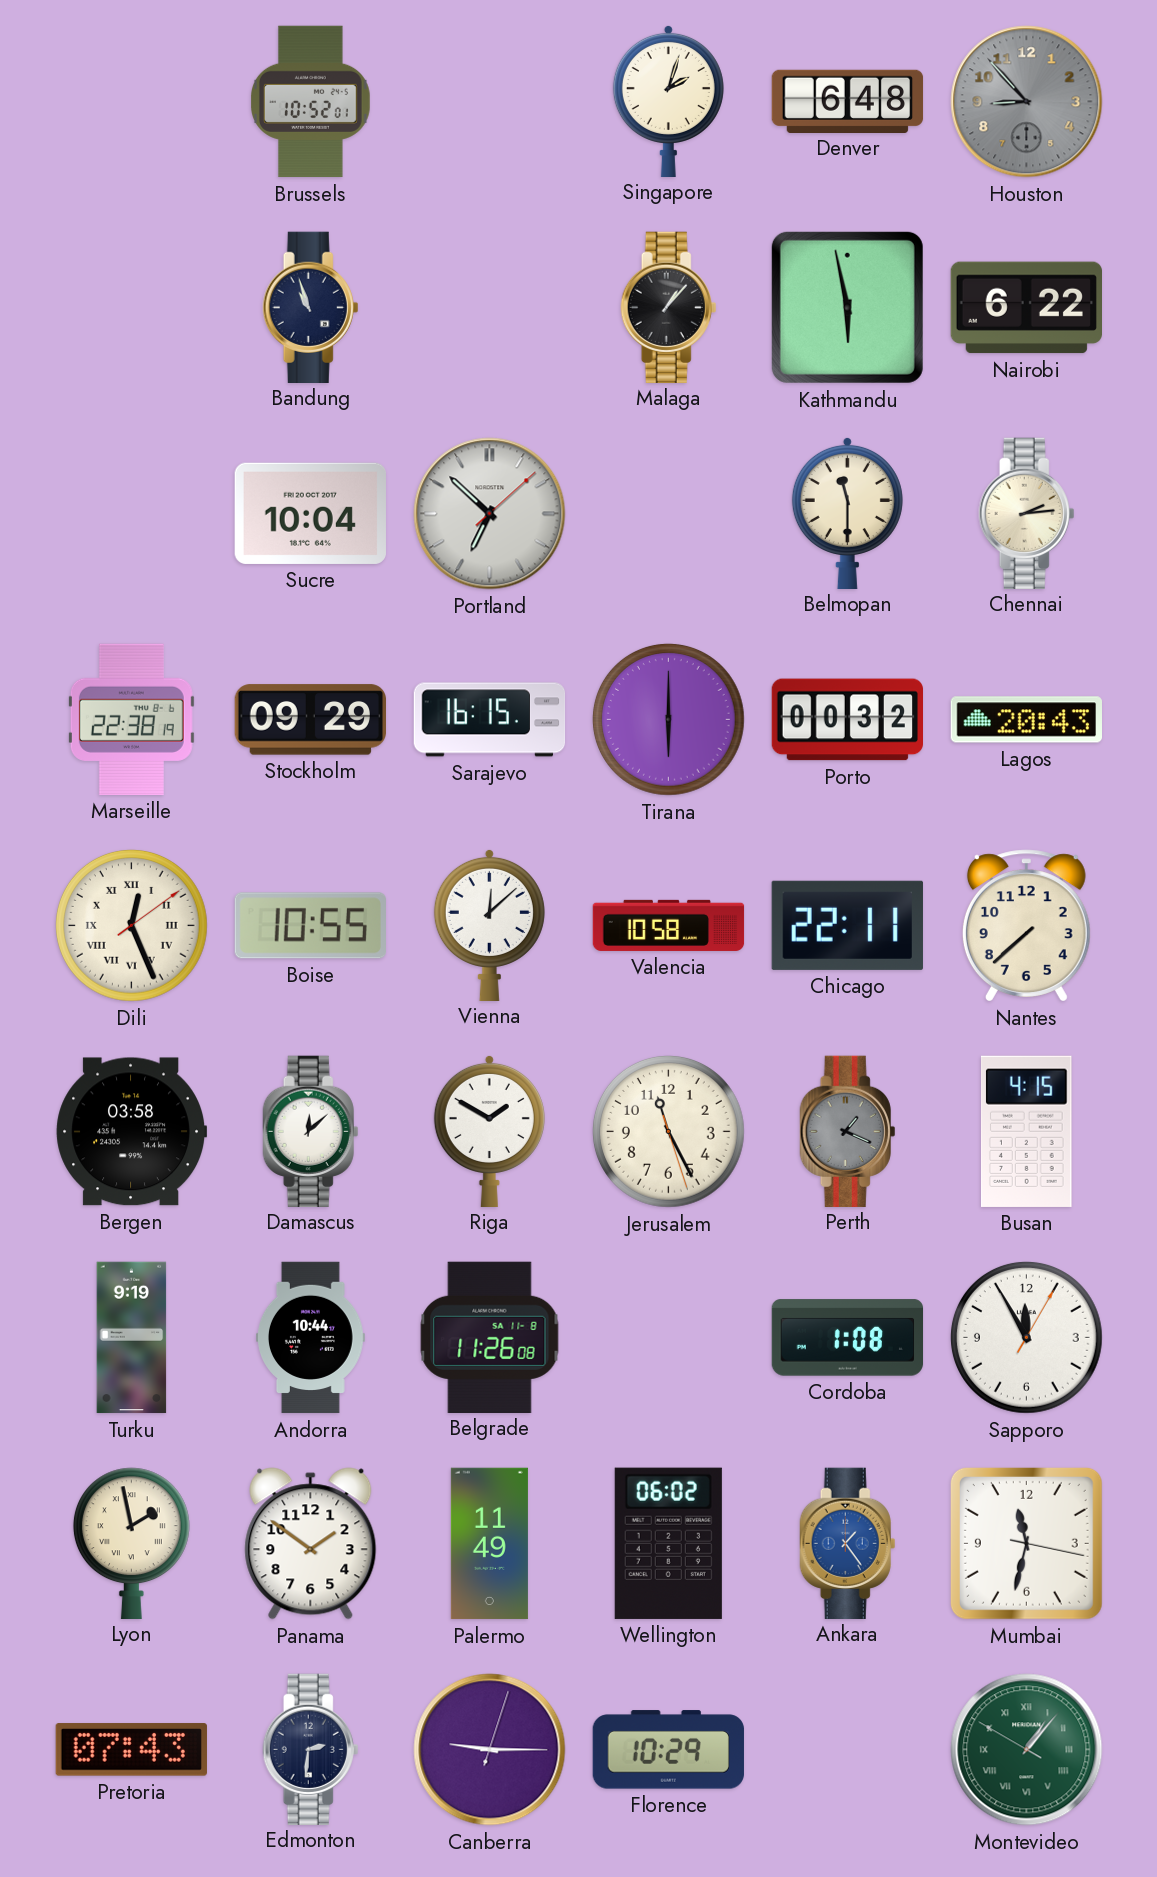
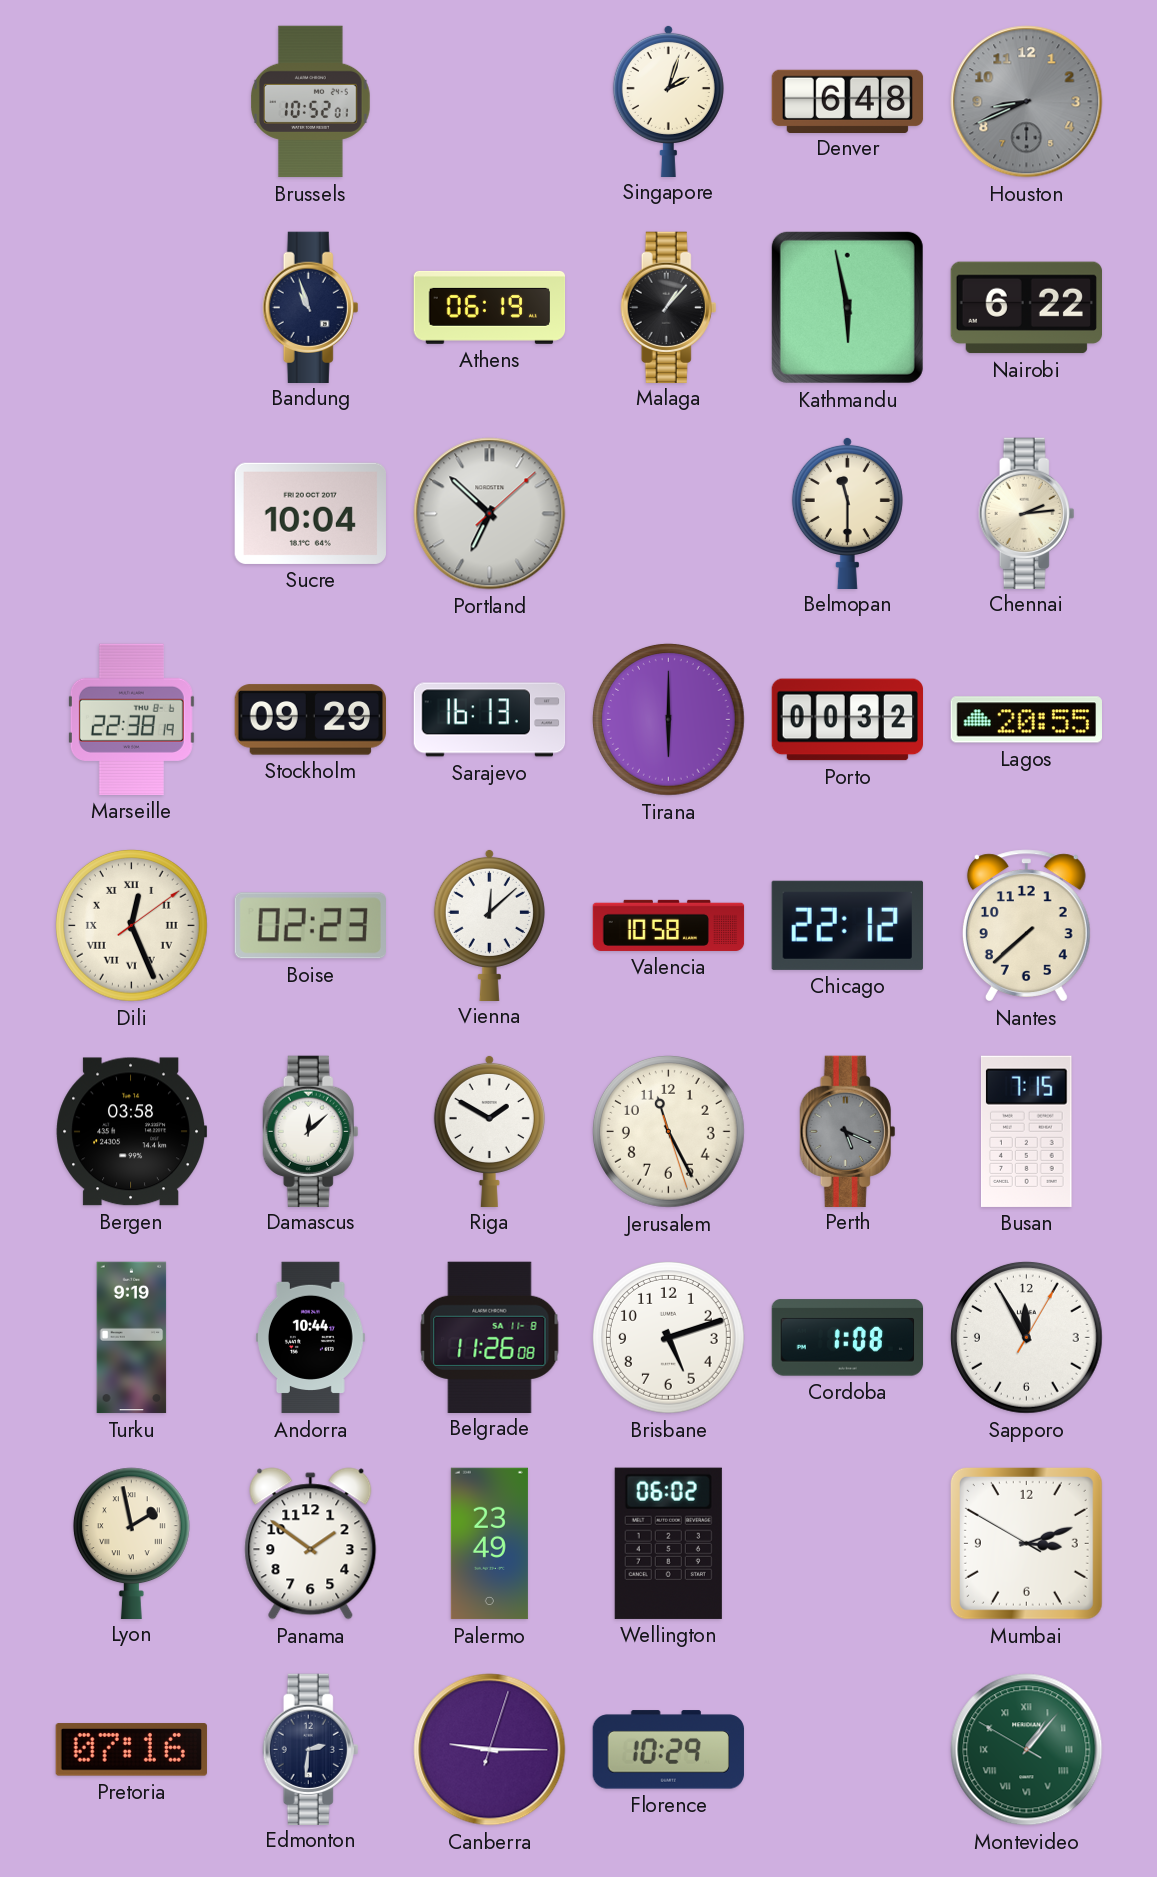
Houston: 8:53 -> 8:41
Athens: none -> 06:19
Sarajevo: 16:15 -> 16:13
Lagos: 20:43 -> 20:55
Boise: 10:55 -> 02:23
Chicago: 22:11 -> 22:12
Perth: 1:19 -> 5:19
Busan: 4:15 -> 7:15
Brisbane: none -> 5:12
Palermo: 11:49 -> 23:49
Ankara: 1:24 -> none
Mumbai: 11:32 -> 3:11
Pretoria: 07:43 -> 07:16
